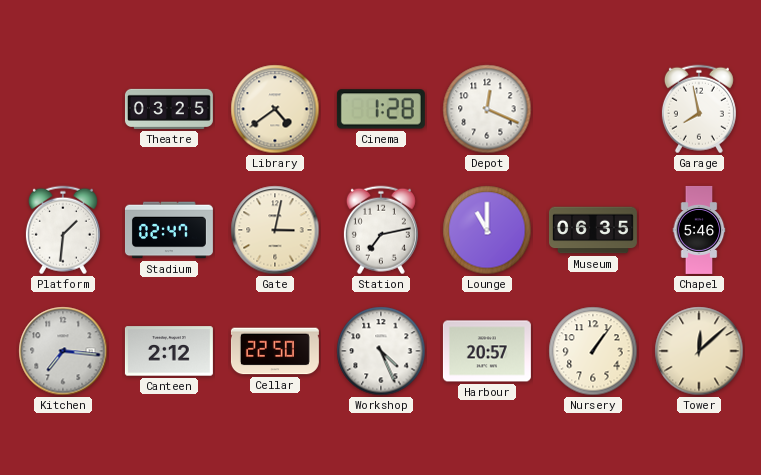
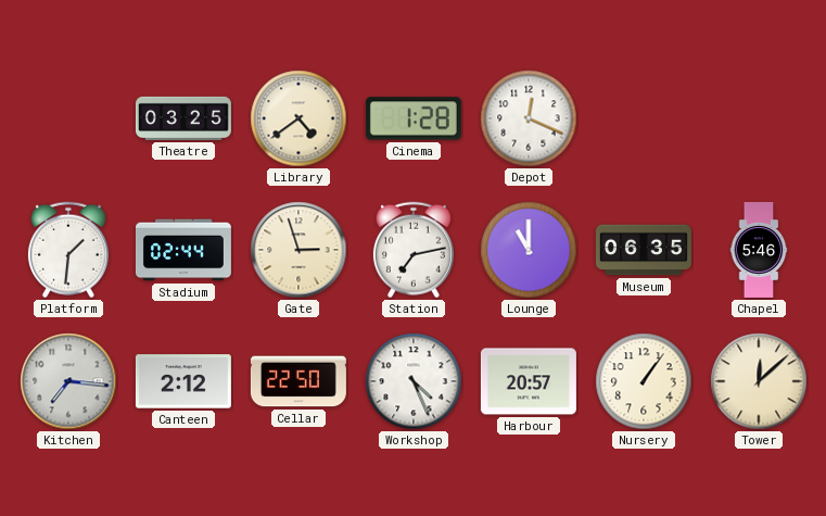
Garage: 7:58 -> none
Stadium: 02:47 -> 02:44
Gate: 3:02 -> 2:57
